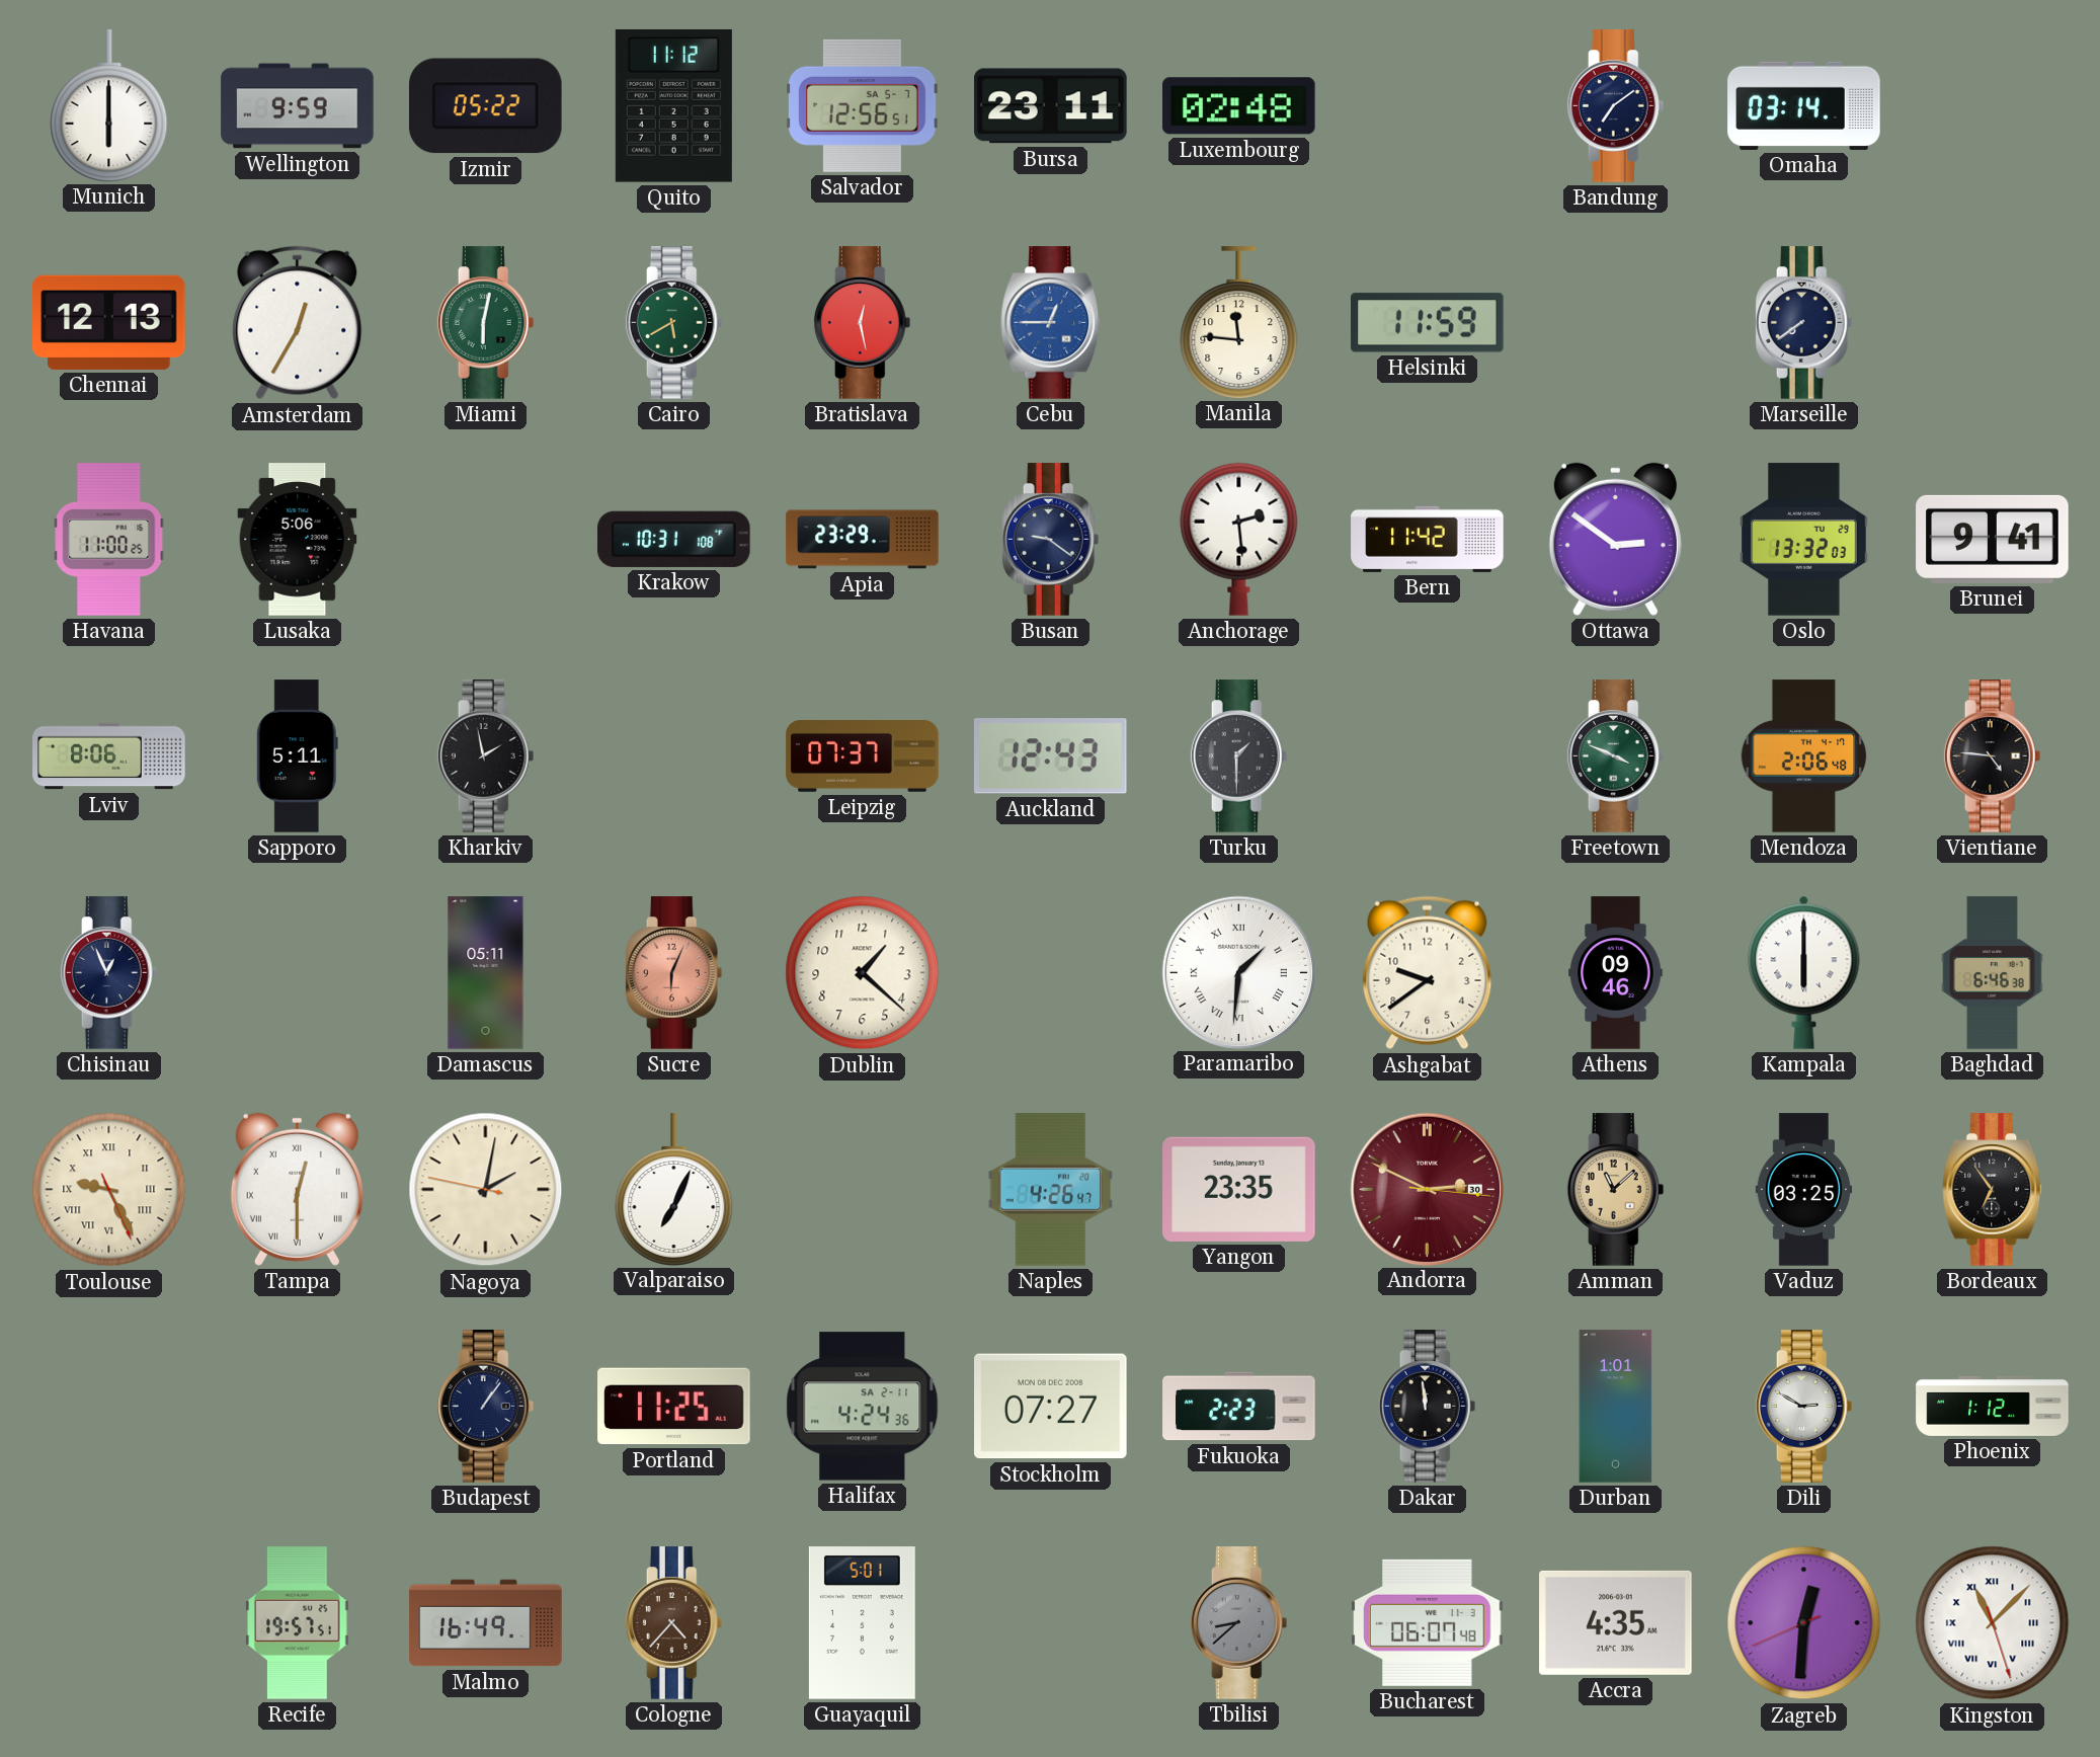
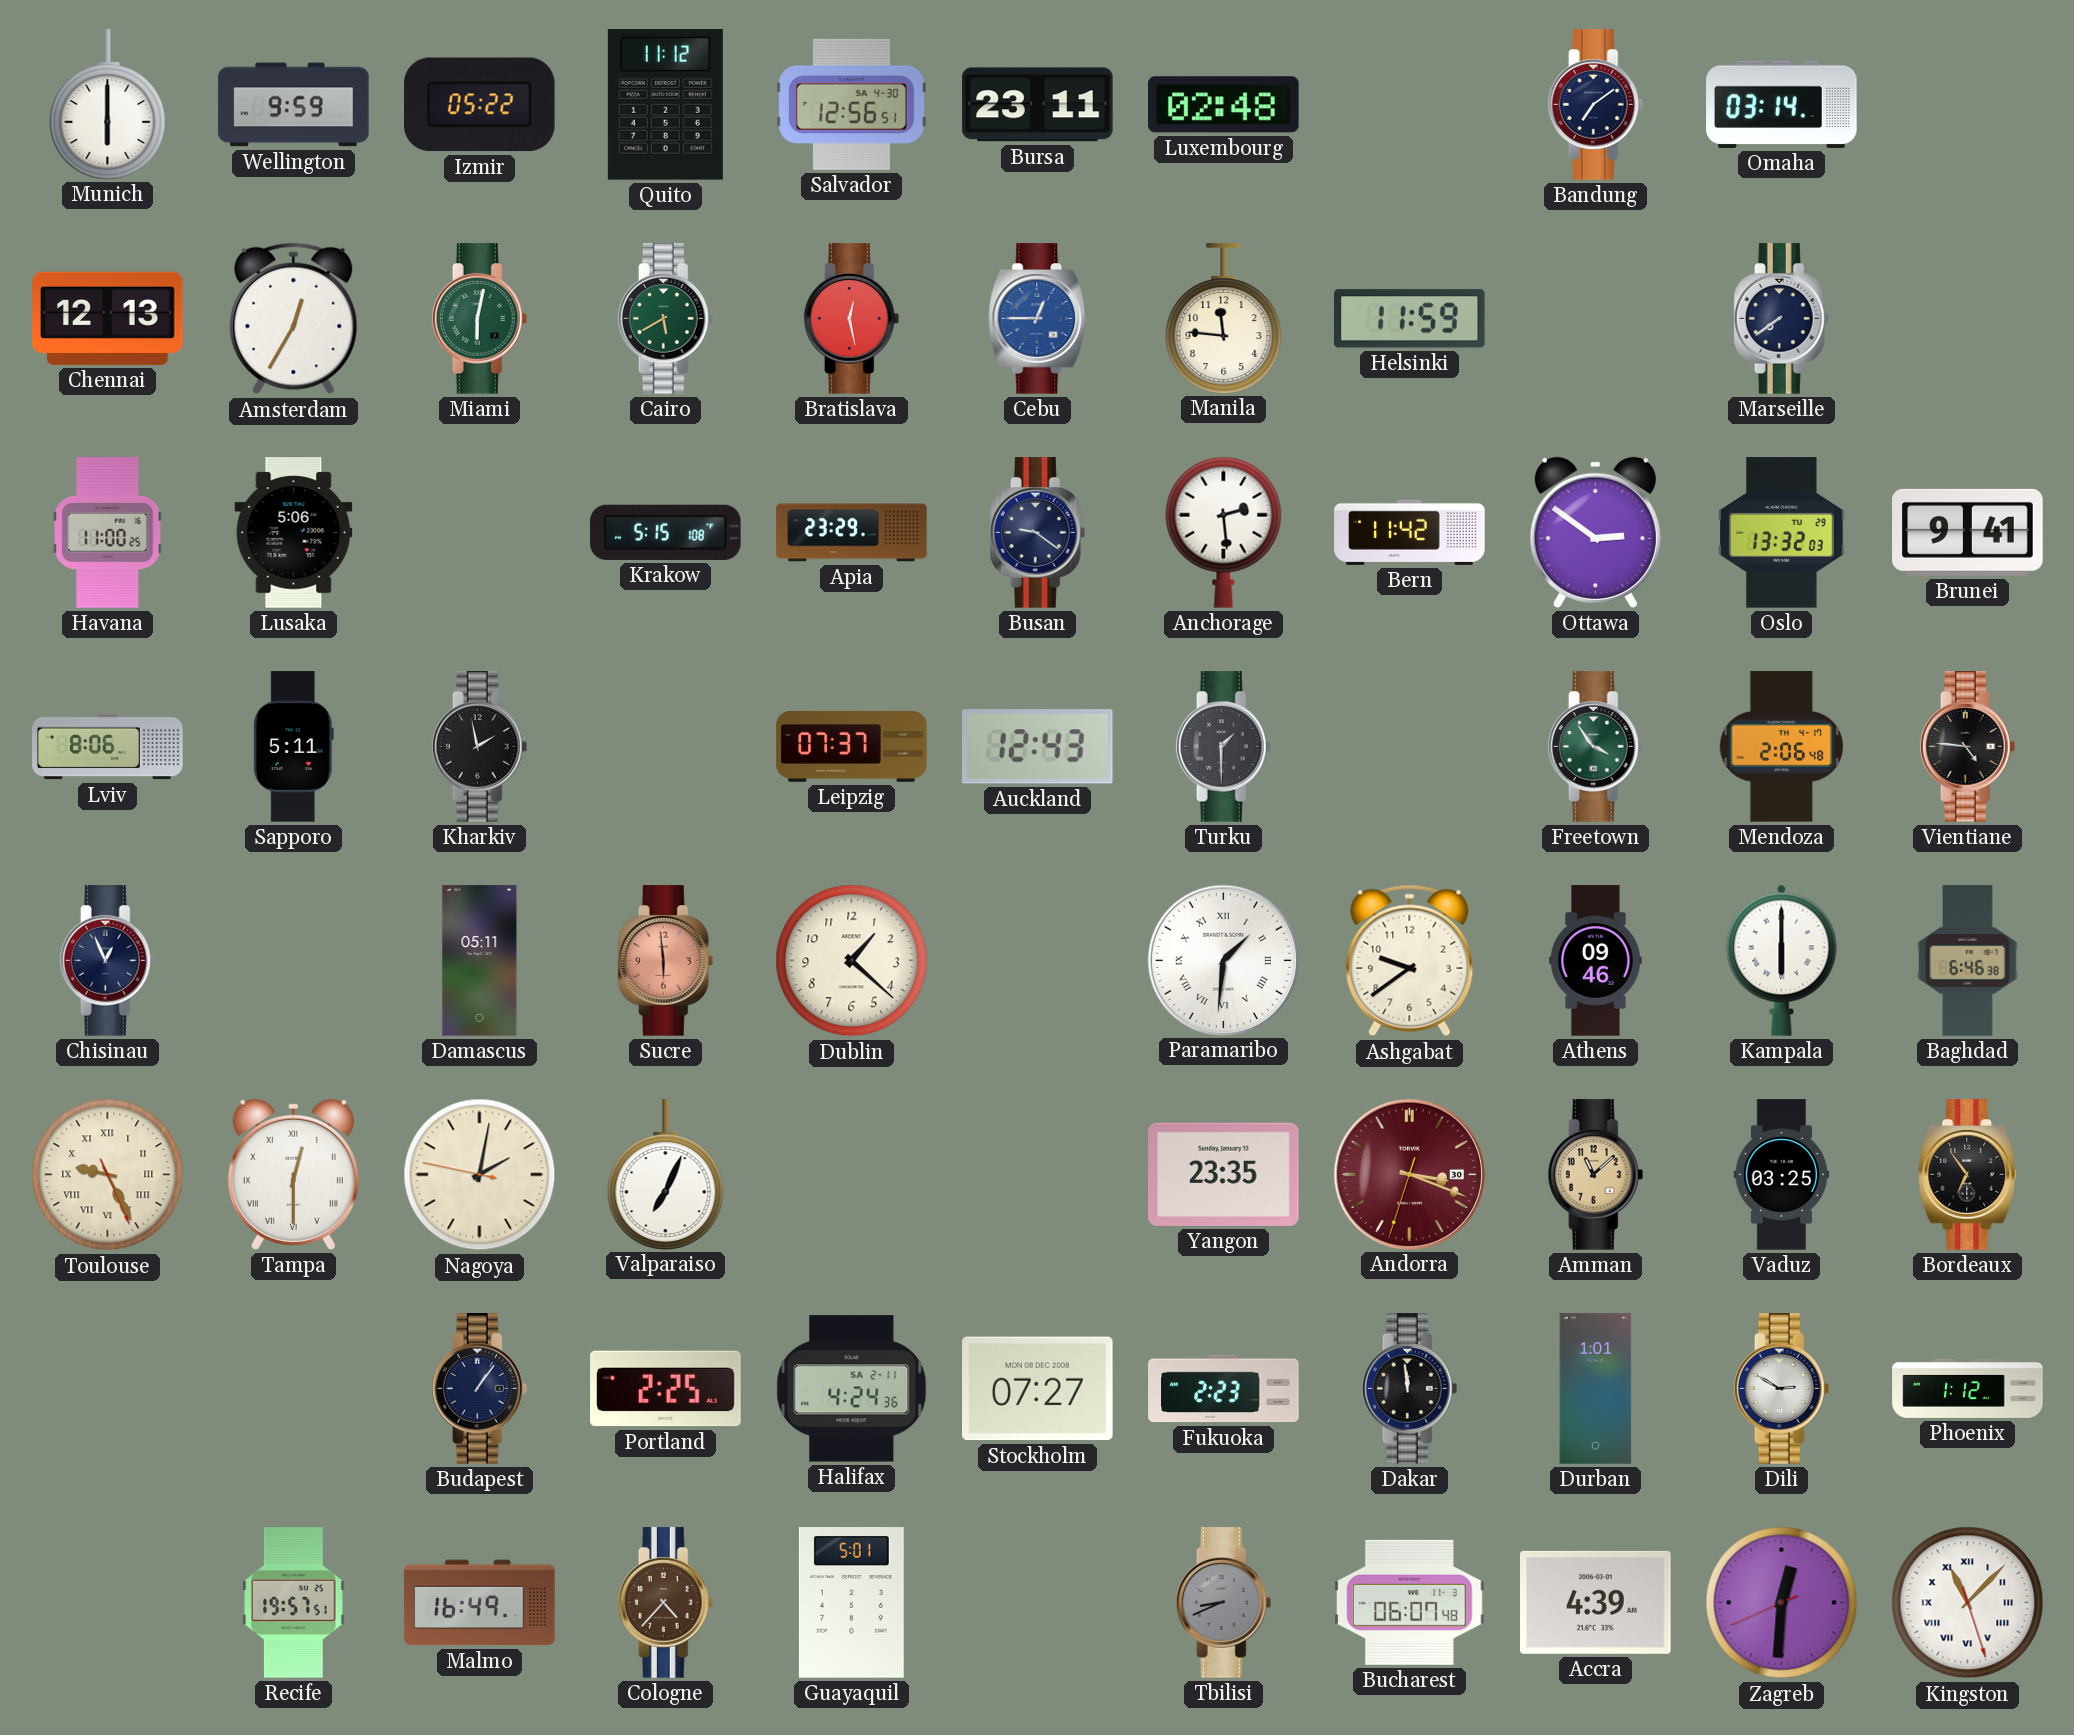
Salvador date: SA 5-7 -> SA 4-30
Krakow: 10:31 -> 5:15
Freetown: 3:49 -> 3:54
Sucre: 6:04 -> 5:59
Naples: 4:26 -> none
Andorra: 2:49 -> 3:18
Portland: 11:25 -> 2:25
Tbilisi: 8:38 -> 8:41
Accra: 4:35 -> 4:39
